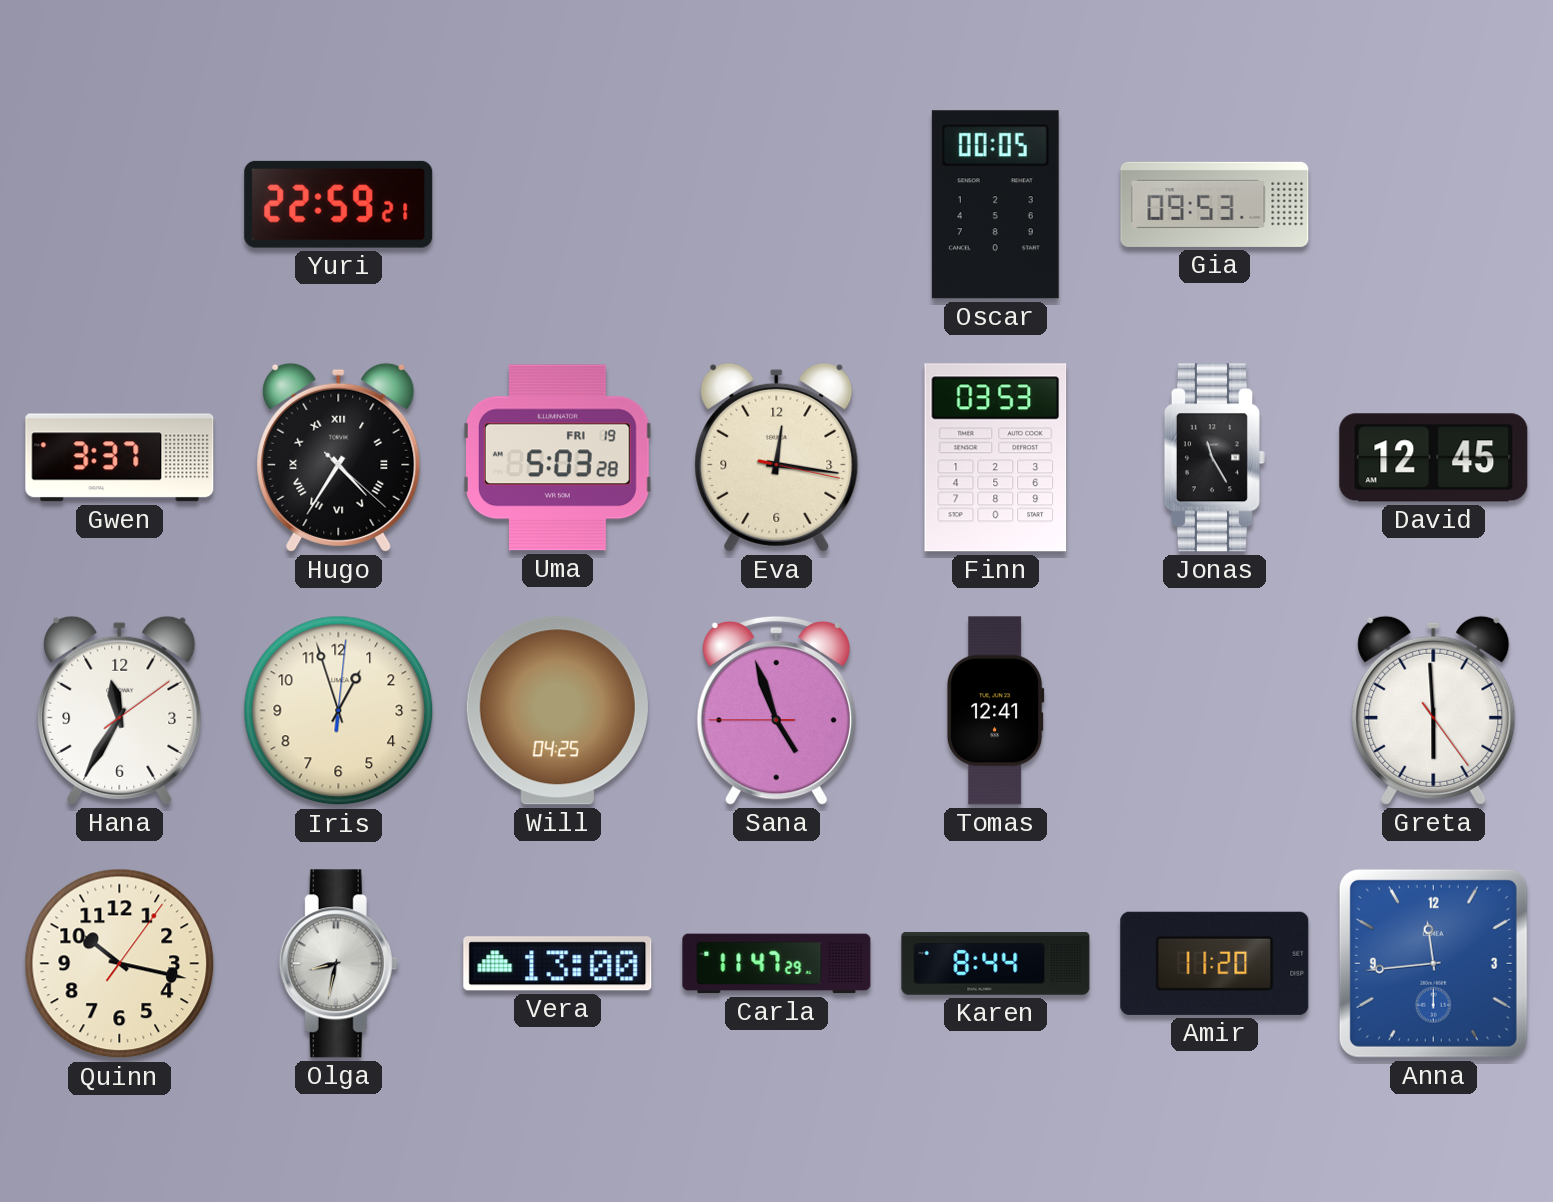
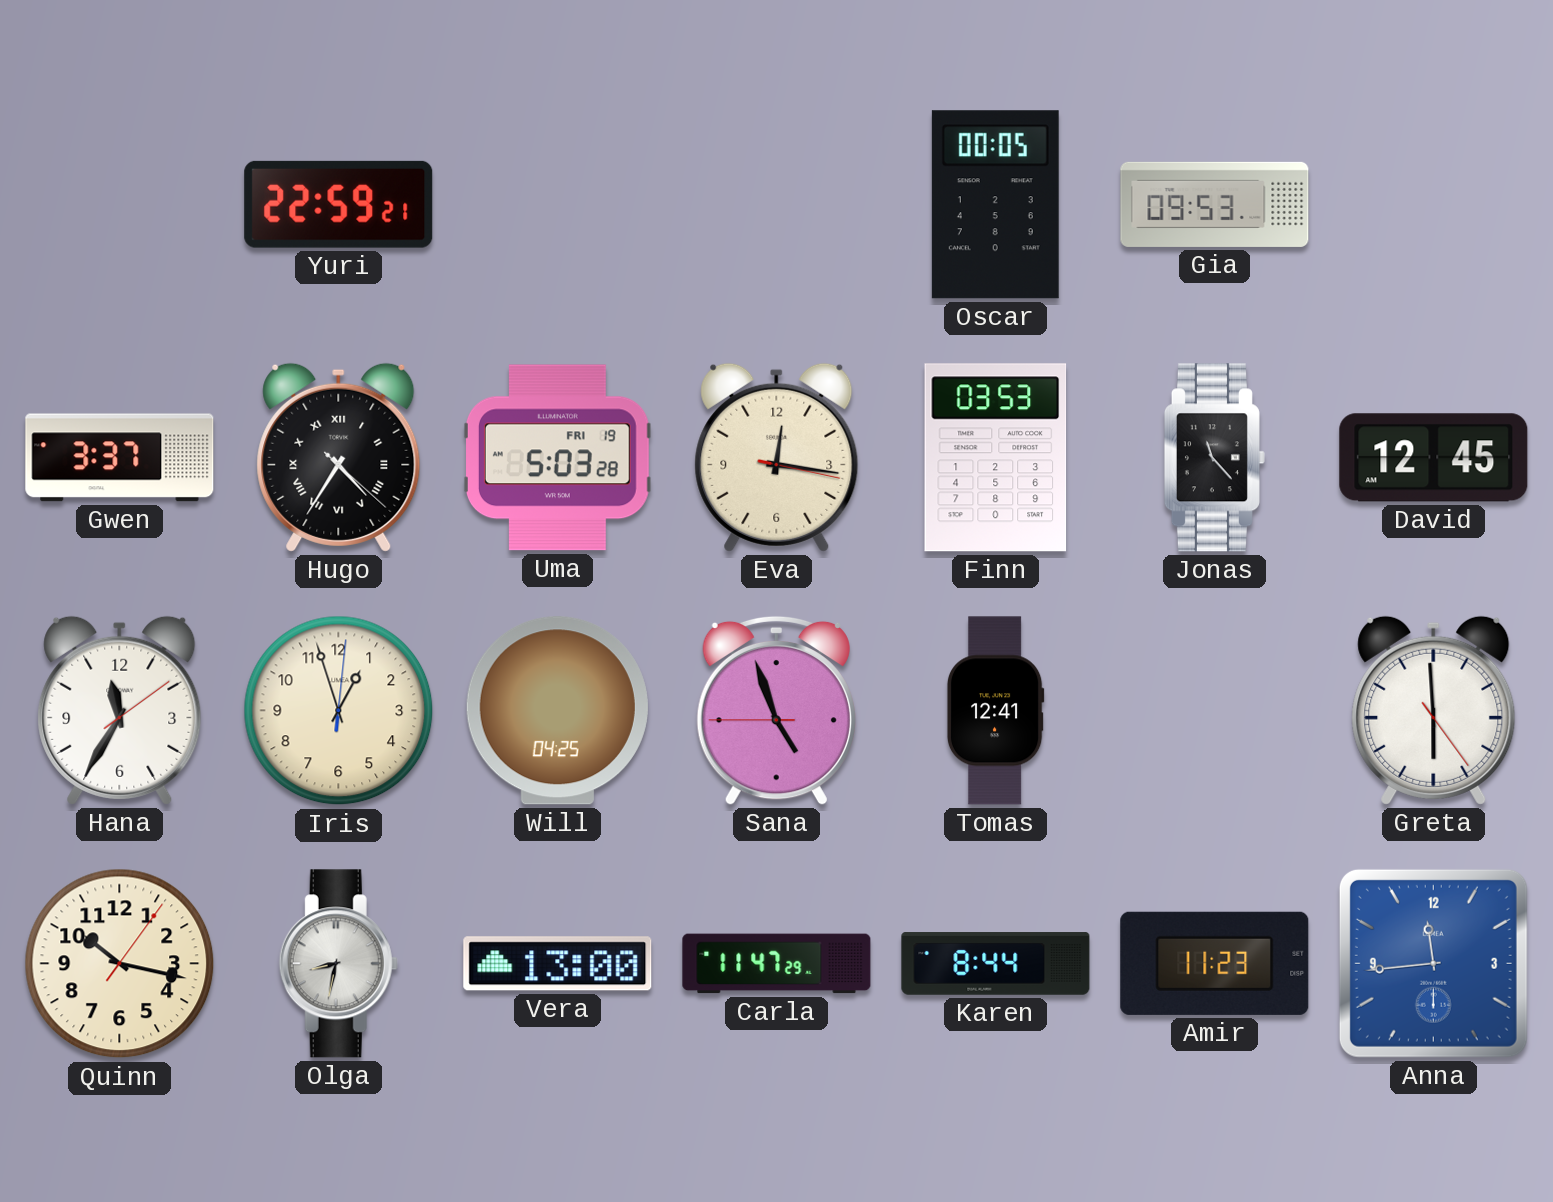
Jonas: 11:25 -> 11:23
Amir: 11:20 -> 11:23
